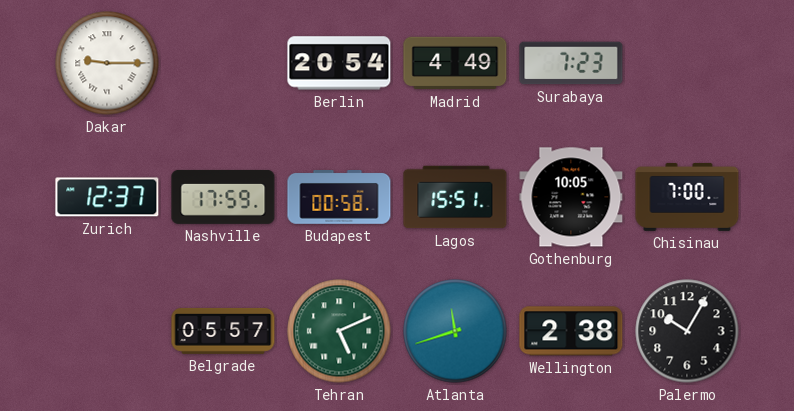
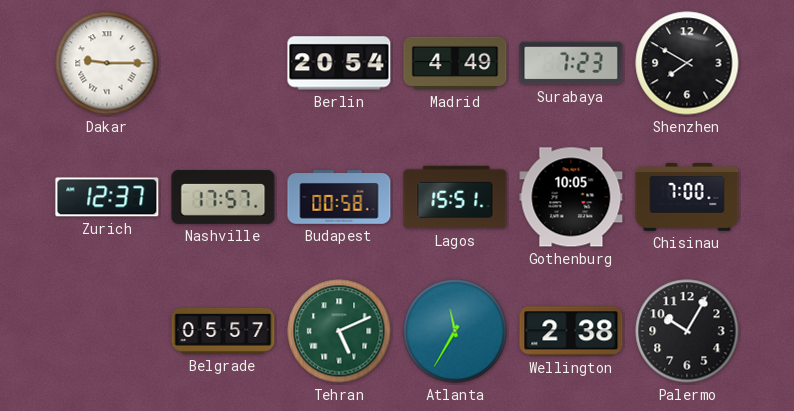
Shenzhen: none -> 7:50
Nashville: 17:59 -> 17:57
Atlanta: 11:42 -> 11:35
